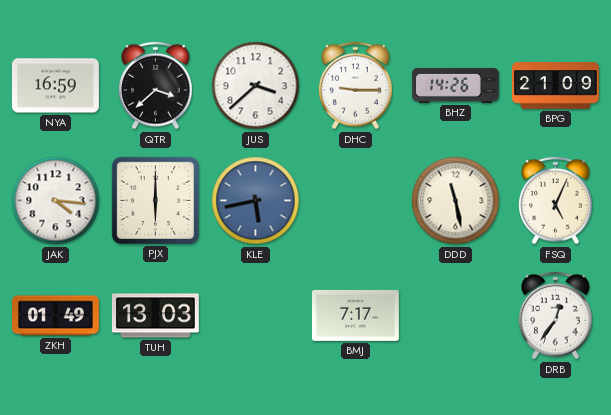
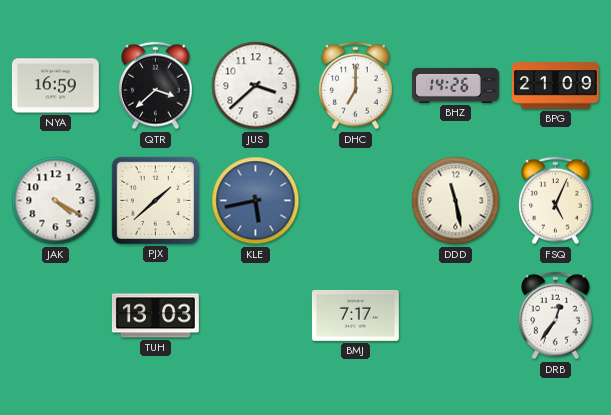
DHC: 9:15 -> 7:00
JAK: 4:16 -> 4:20
PJX: 6:00 -> 1:38
ZKH: 01:49 -> none
